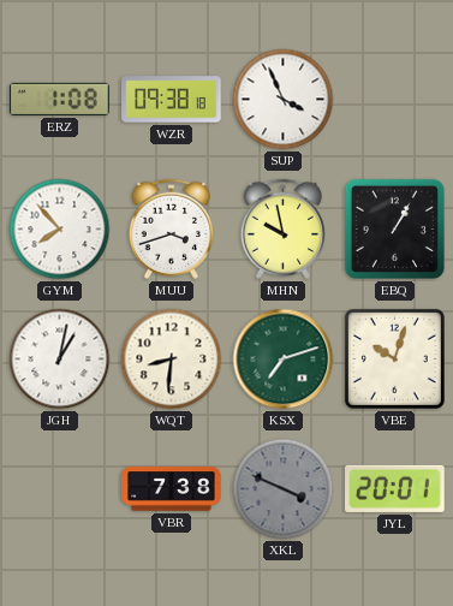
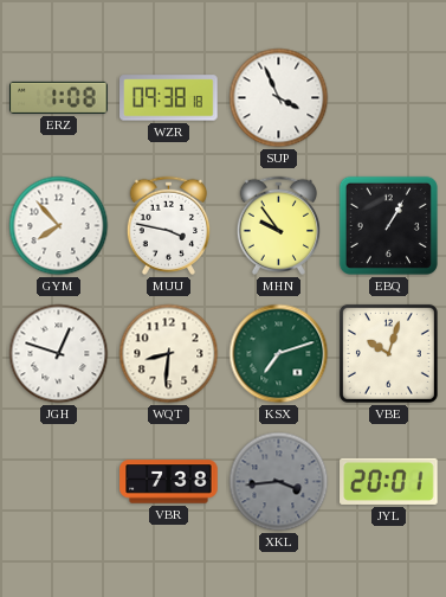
MUU: 3:42 -> 3:47
MHN: 9:58 -> 9:54
JGH: 1:02 -> 12:48
XKL: 3:49 -> 3:44
